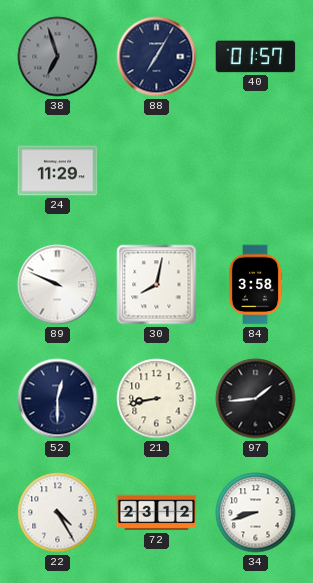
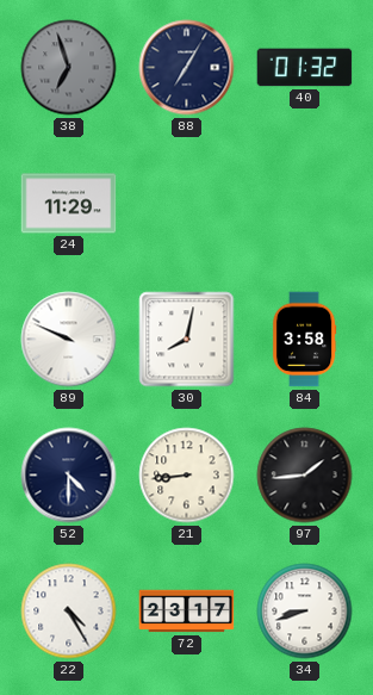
40: 01:57 -> 01:32
52: 12:30 -> 4:30
21: 8:43 -> 8:44
72: 23:12 -> 23:17
